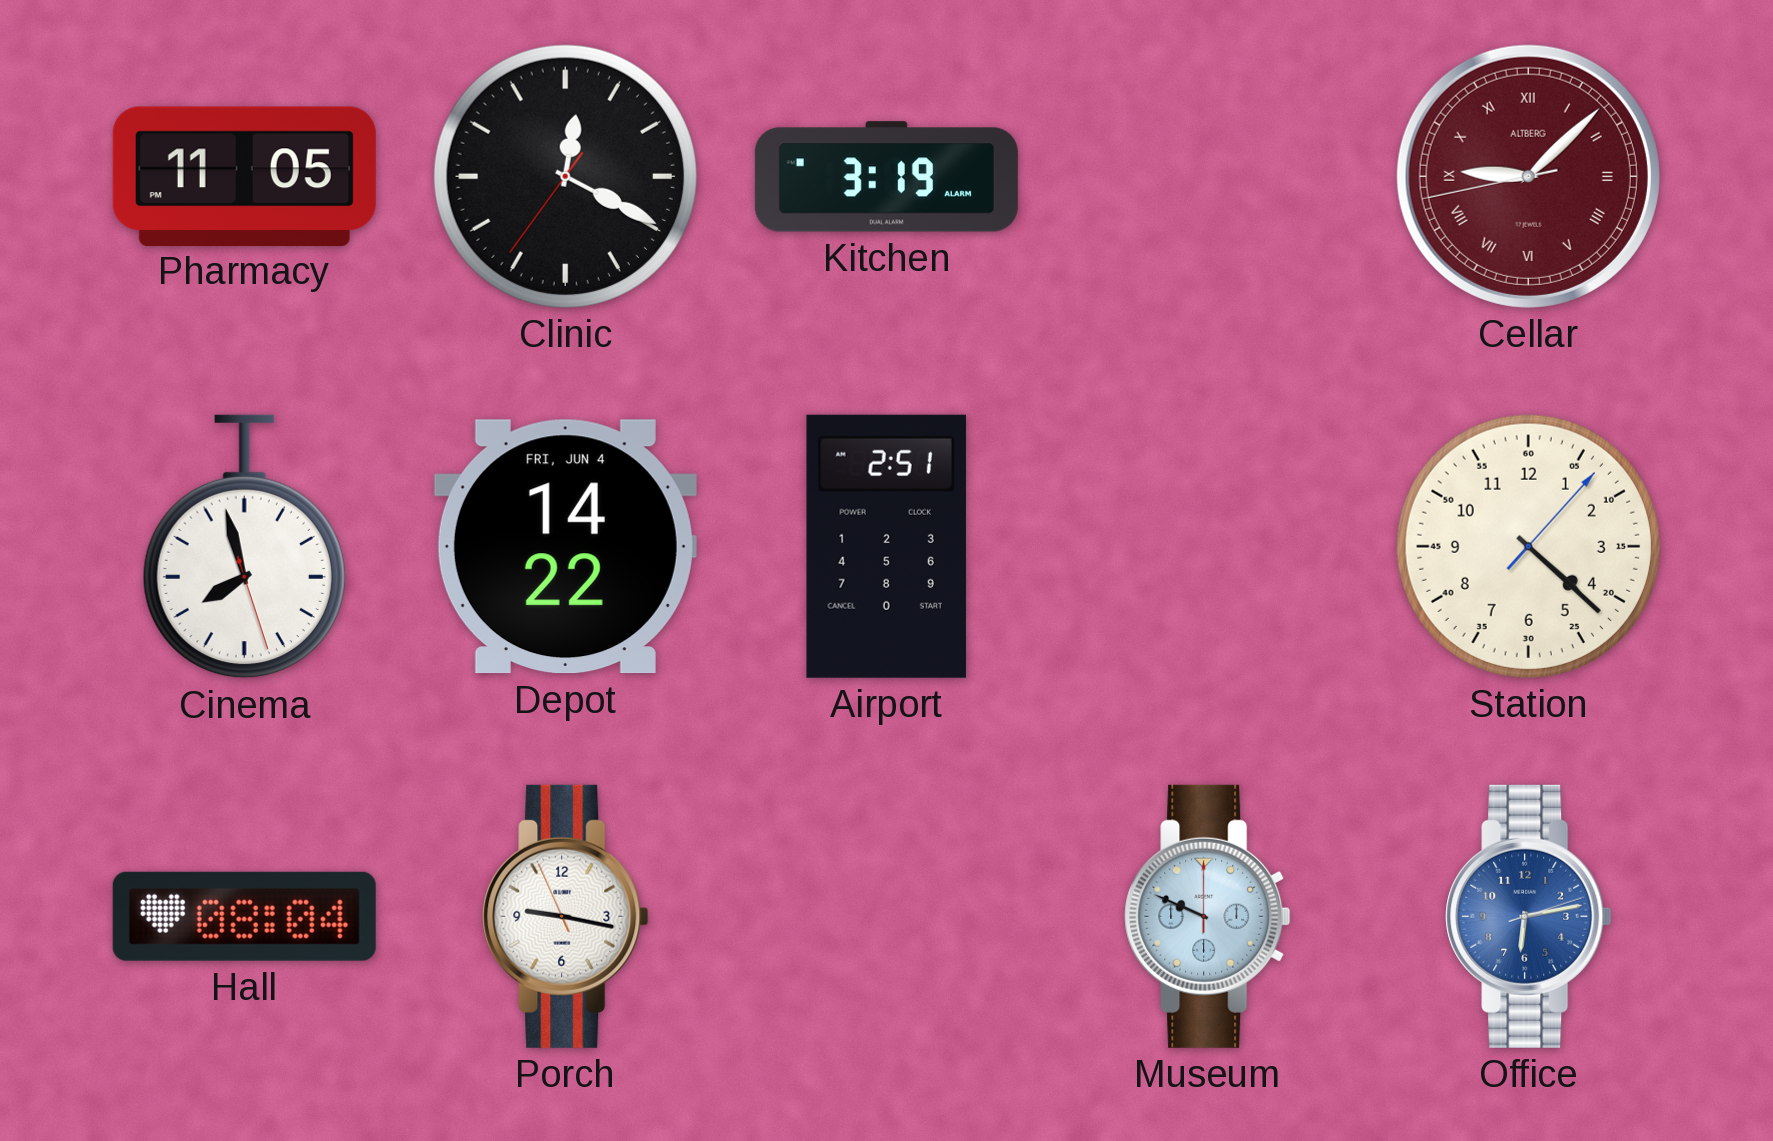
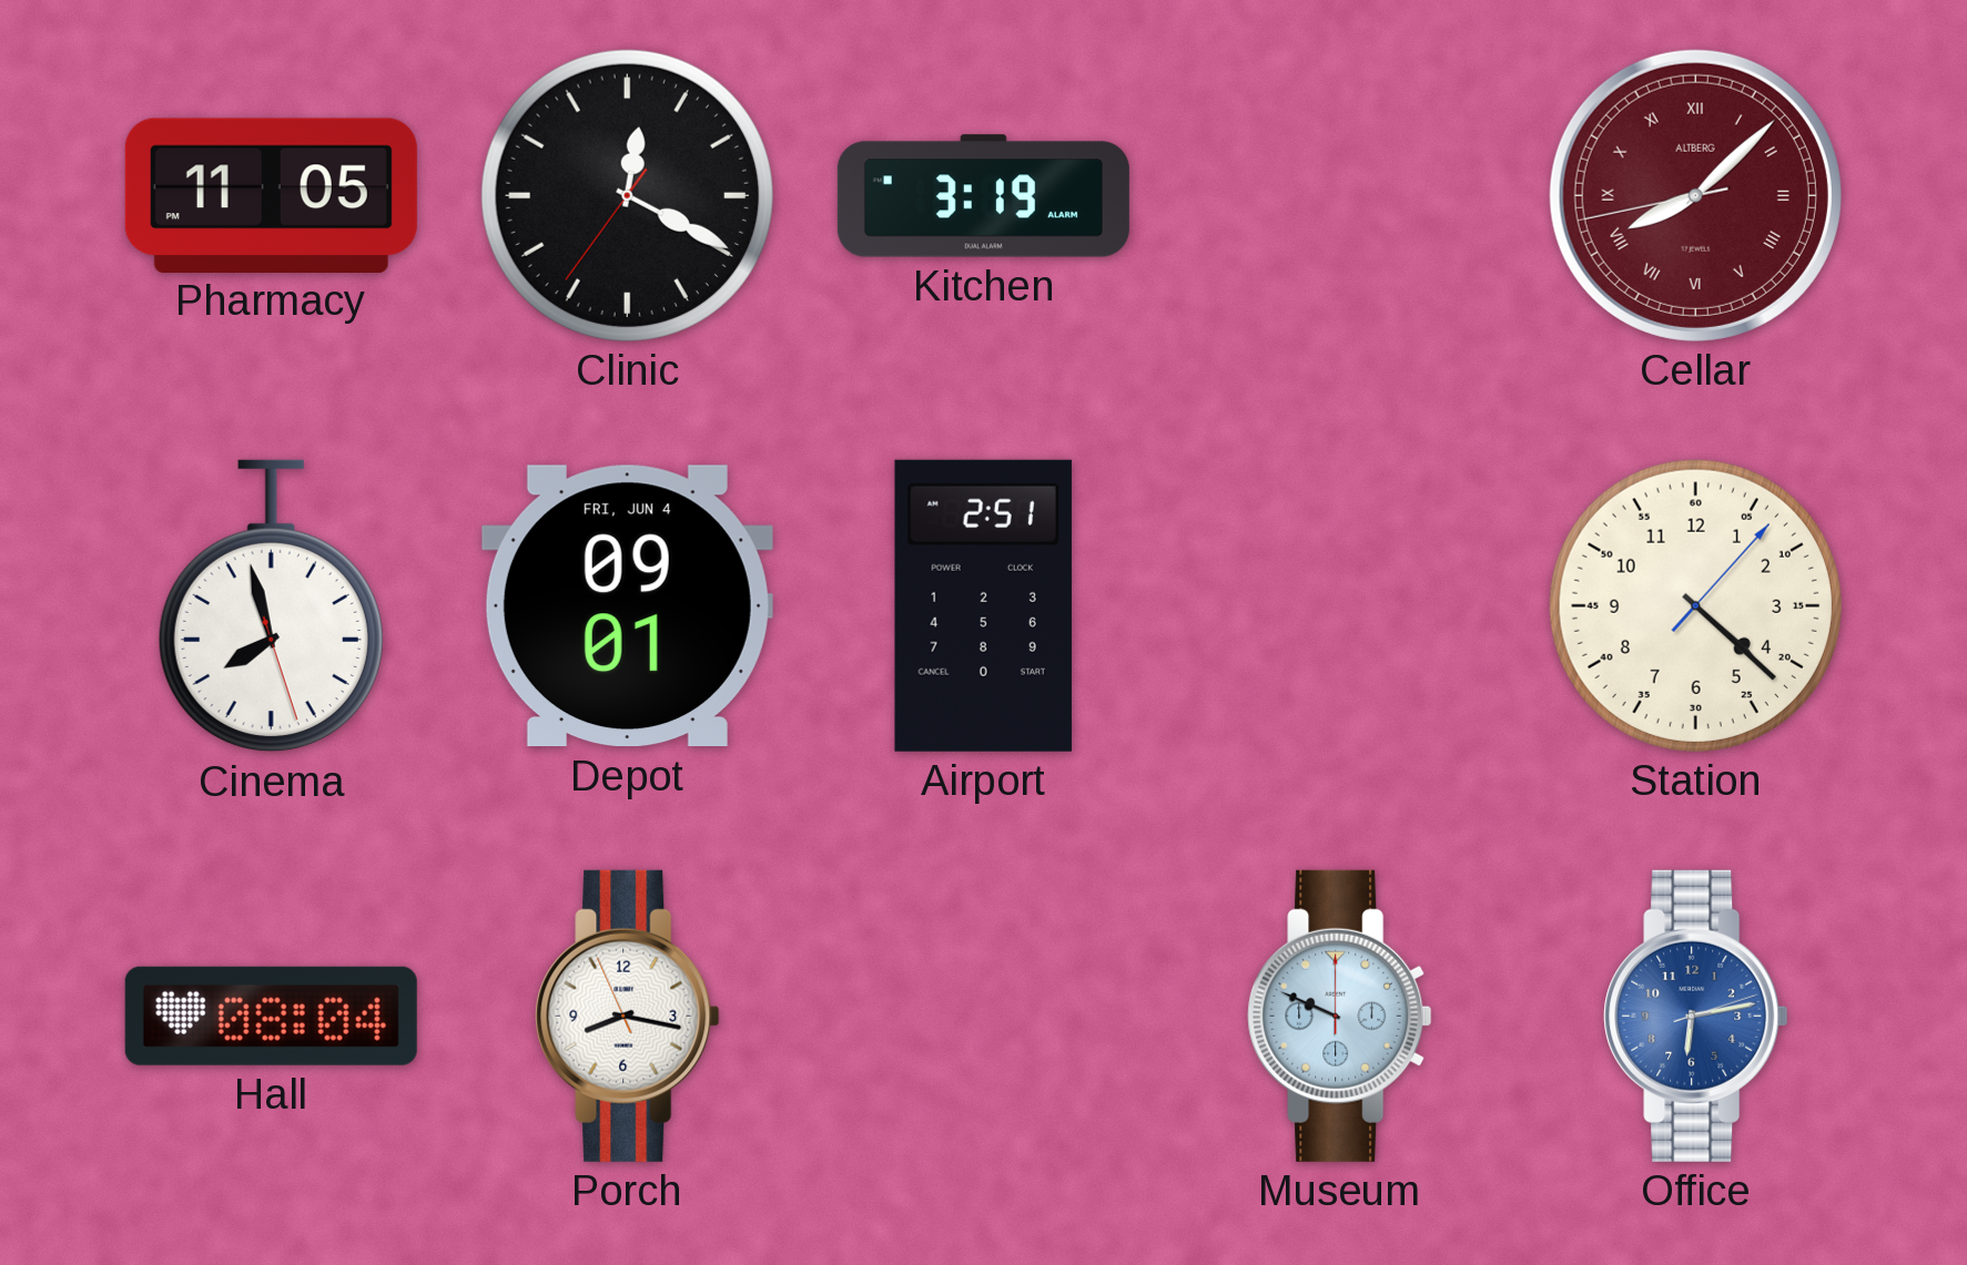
Cellar: 9:07 -> 8:07
Depot: 14:22 -> 09:01
Porch: 9:16 -> 8:16
